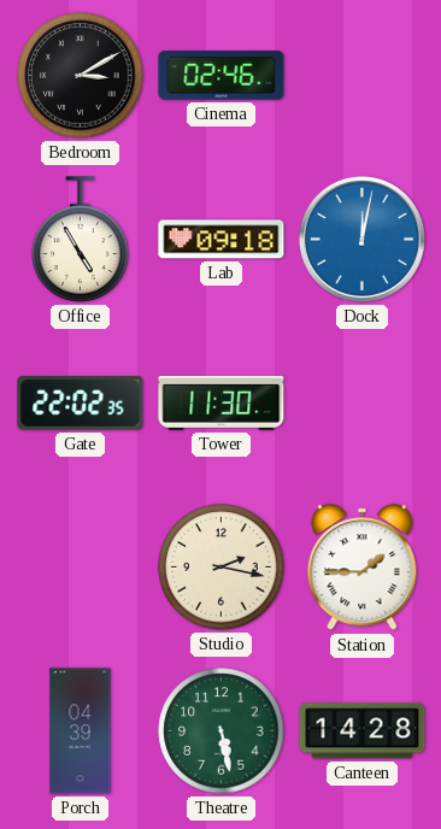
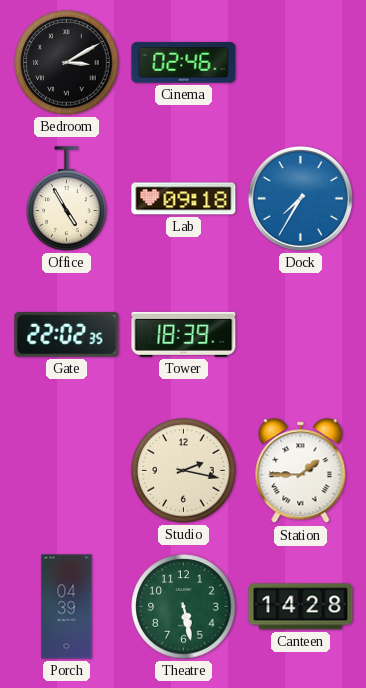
Dock: 12:02 -> 7:35
Tower: 11:30 -> 18:39
